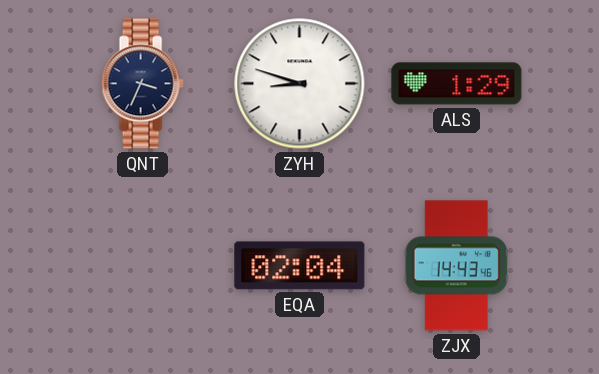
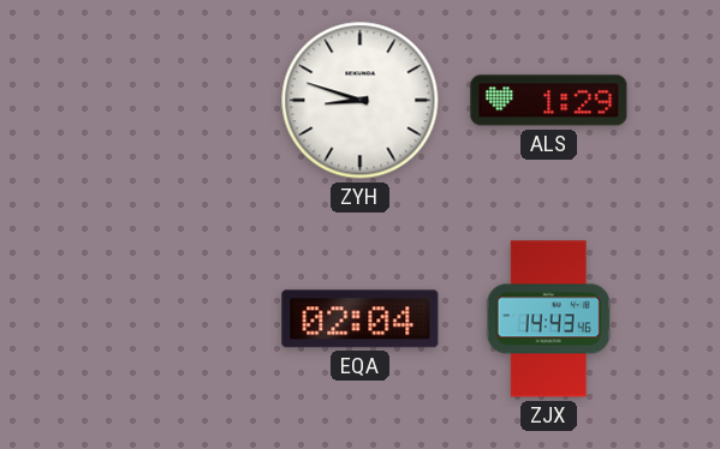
QNT: 3:34 -> none
